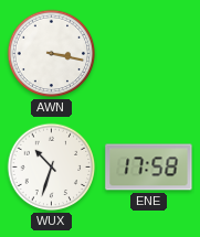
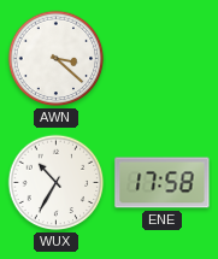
AWN: 3:17 -> 3:22
WUX: 10:33 -> 10:35
